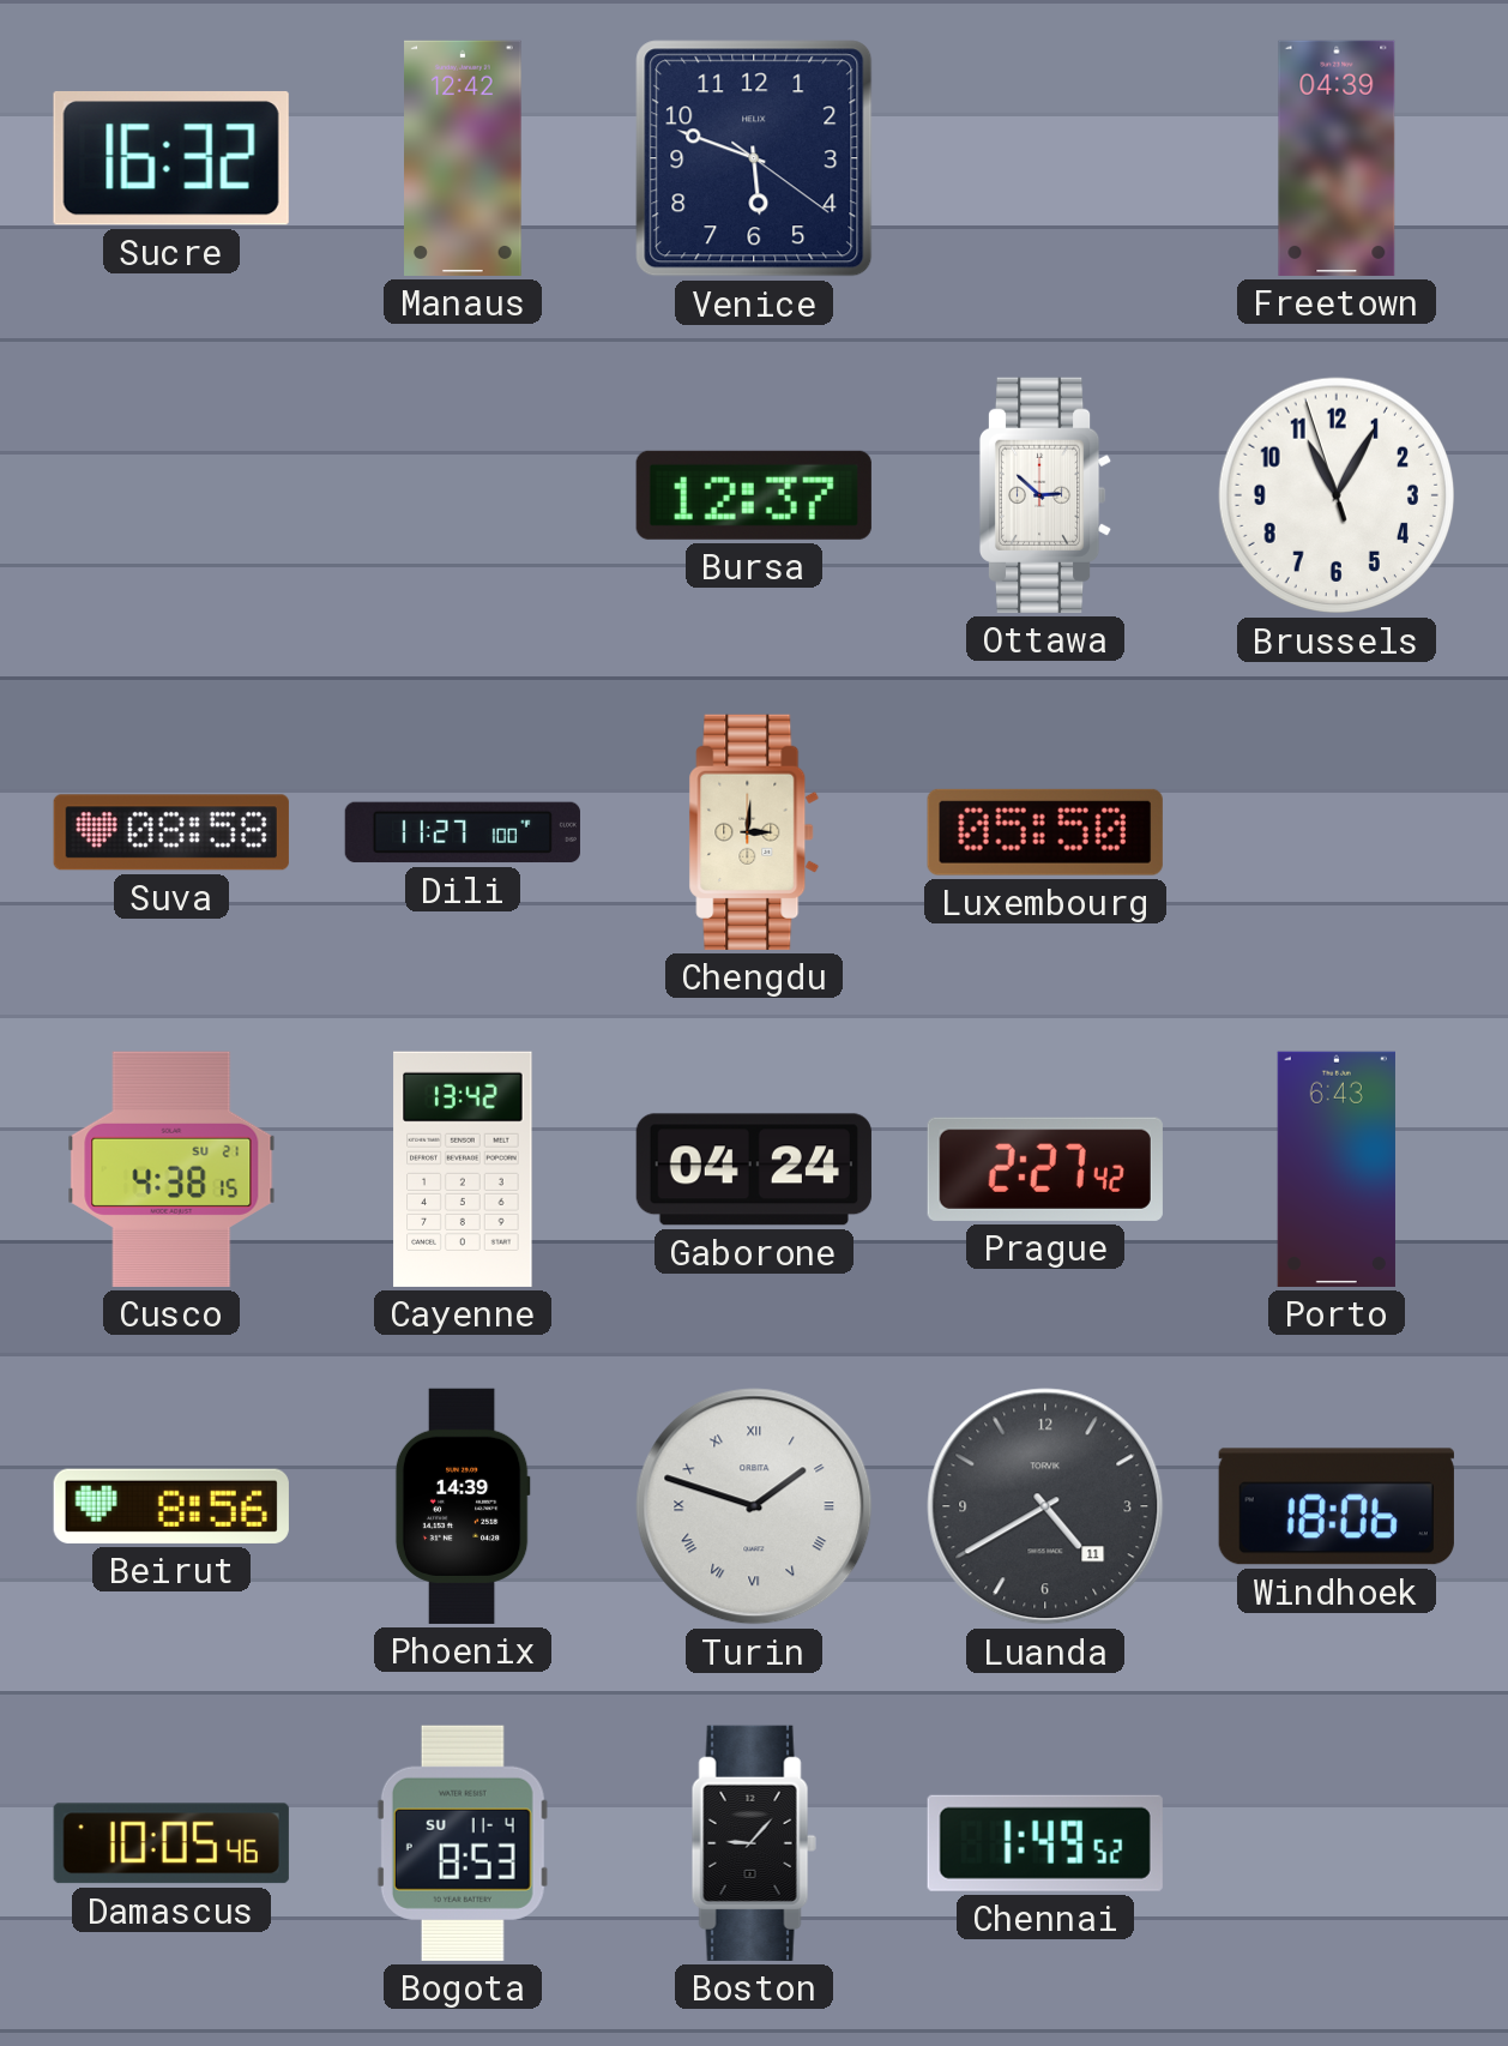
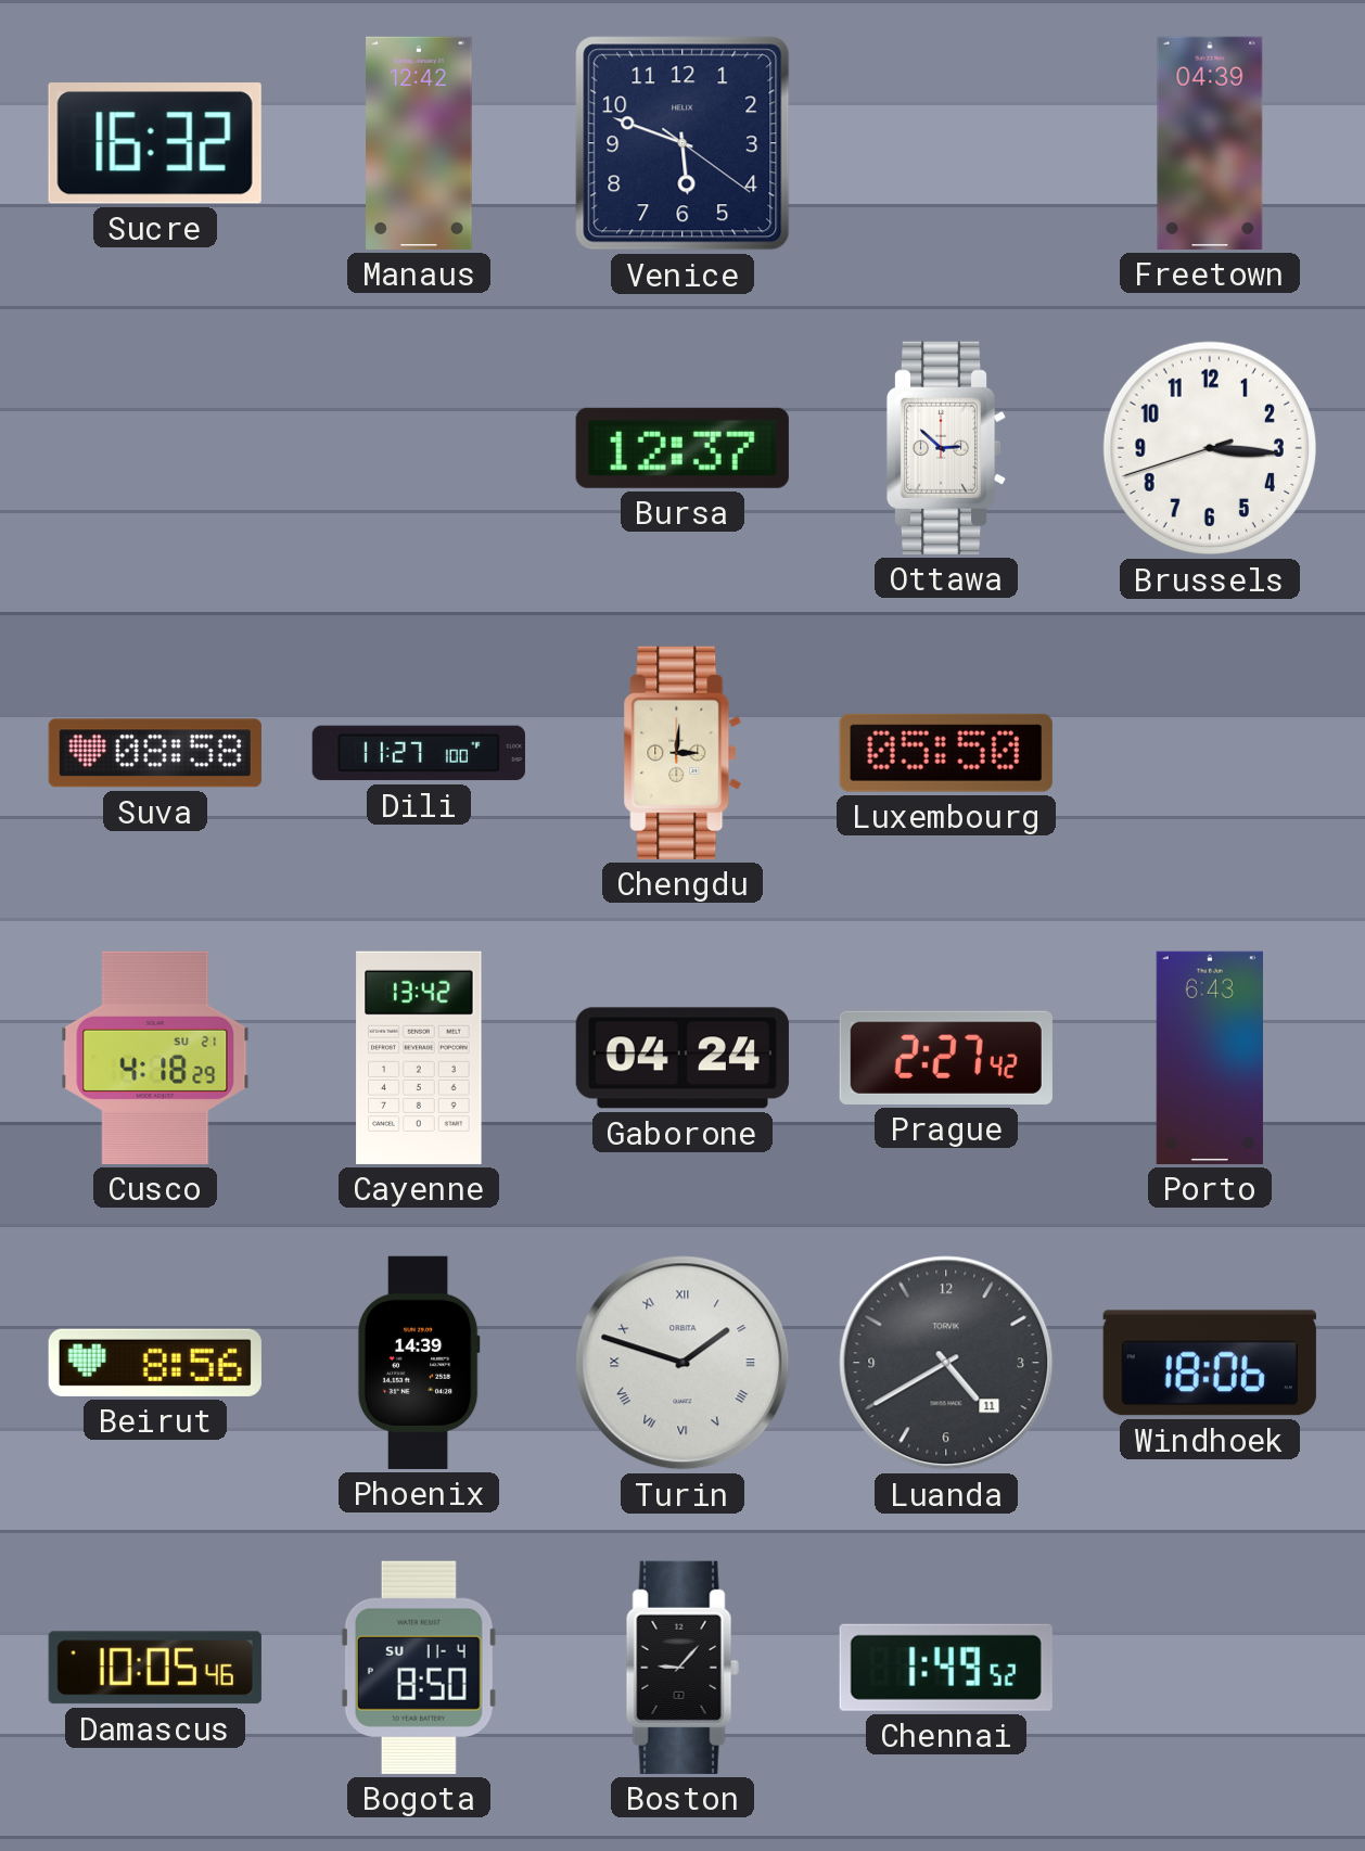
Brussels: 11:04 -> 3:15
Cusco: 4:38 -> 4:18
Bogota: 8:53 -> 8:50
